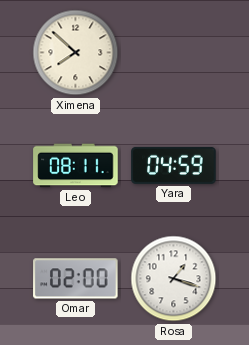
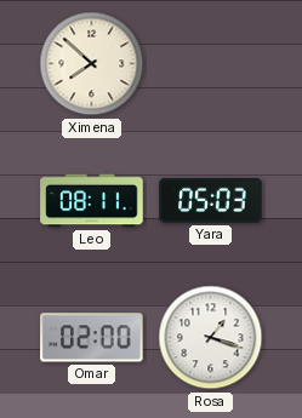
Yara: 04:59 -> 05:03
